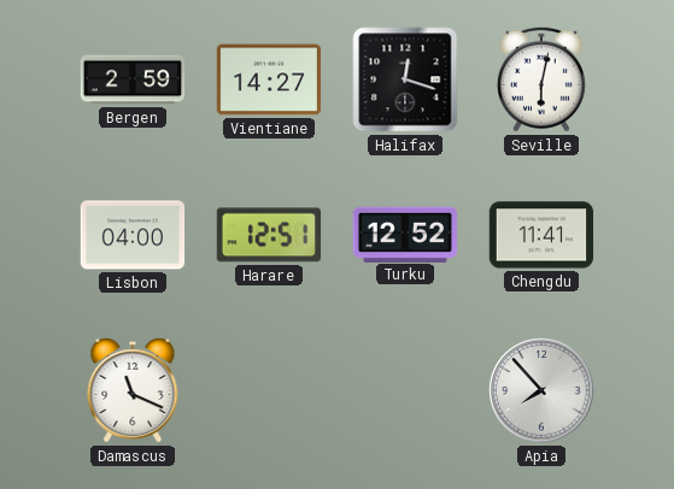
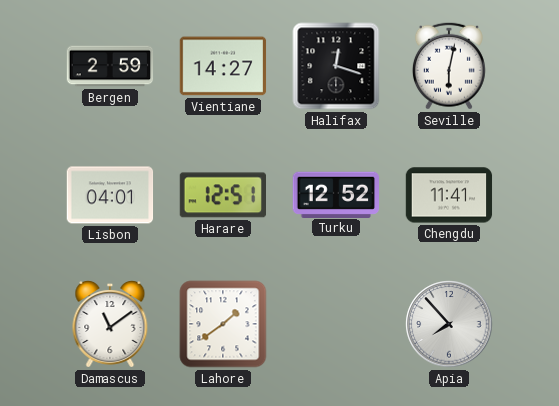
Lisbon: 04:00 -> 04:01
Damascus: 11:19 -> 11:09
Lahore: none -> 1:39
